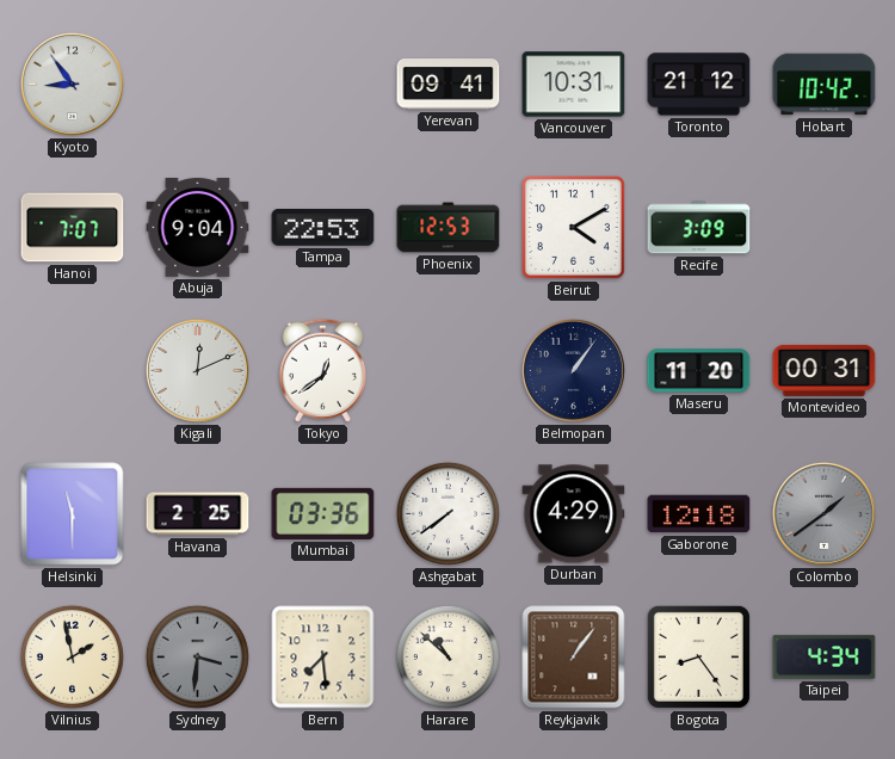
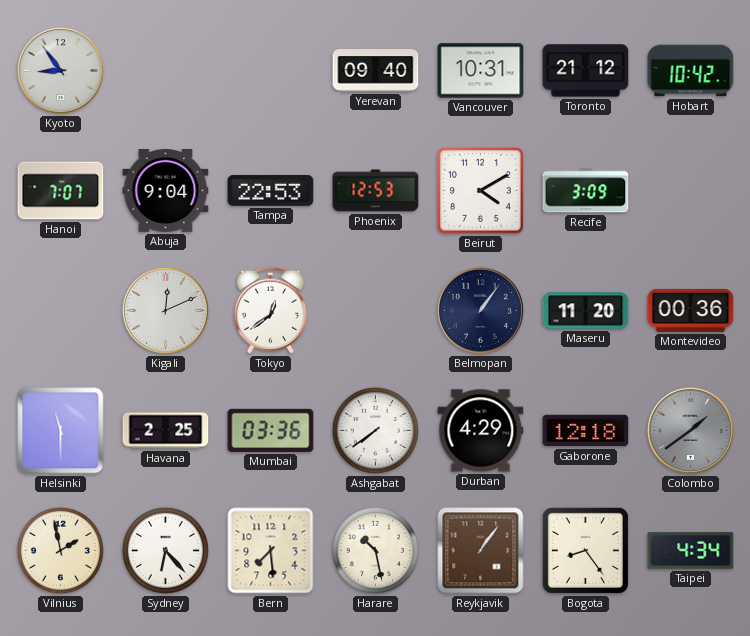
Yerevan: 09:41 -> 09:40
Montevideo: 00:31 -> 00:36
Sydney: 3:31 -> 6:23
Sydney dial: grey -> white
Harare: 10:52 -> 10:28
